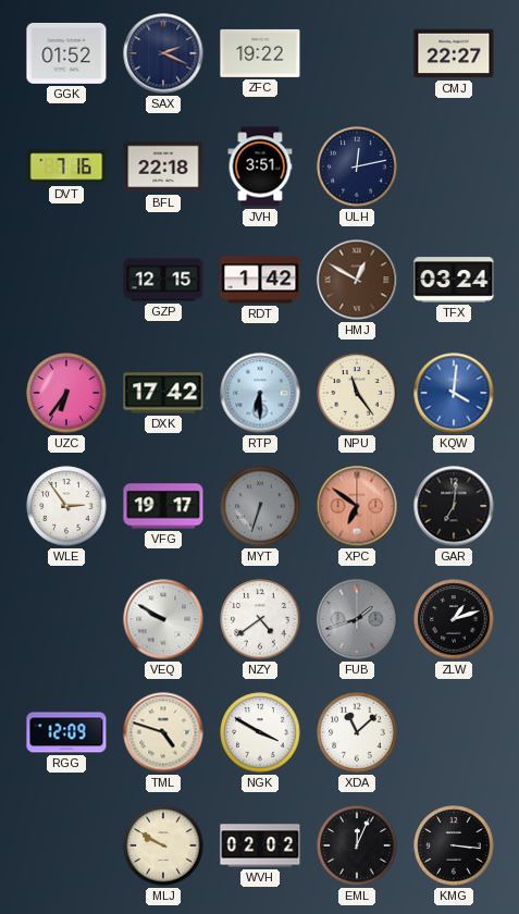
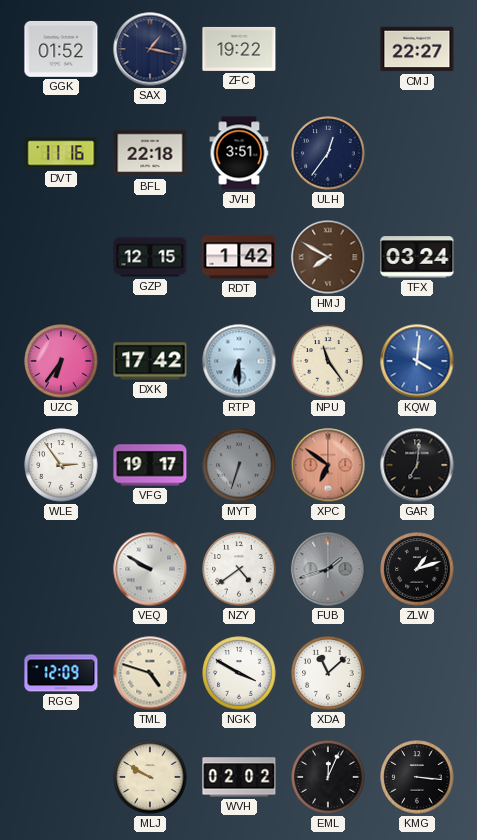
SAX: 2:19 -> 1:17
DVT: 7:16 -> 11:16
ULH: 12:13 -> 12:36
HMJ: 12:50 -> 7:50
